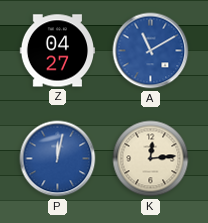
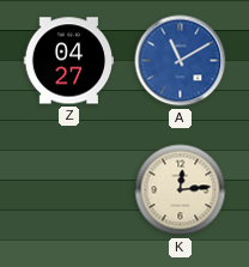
P: 12:02 -> none
